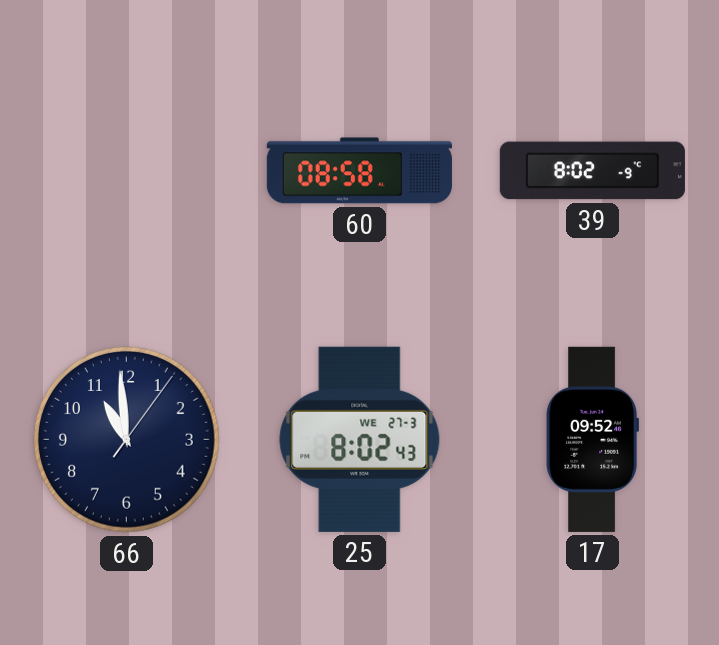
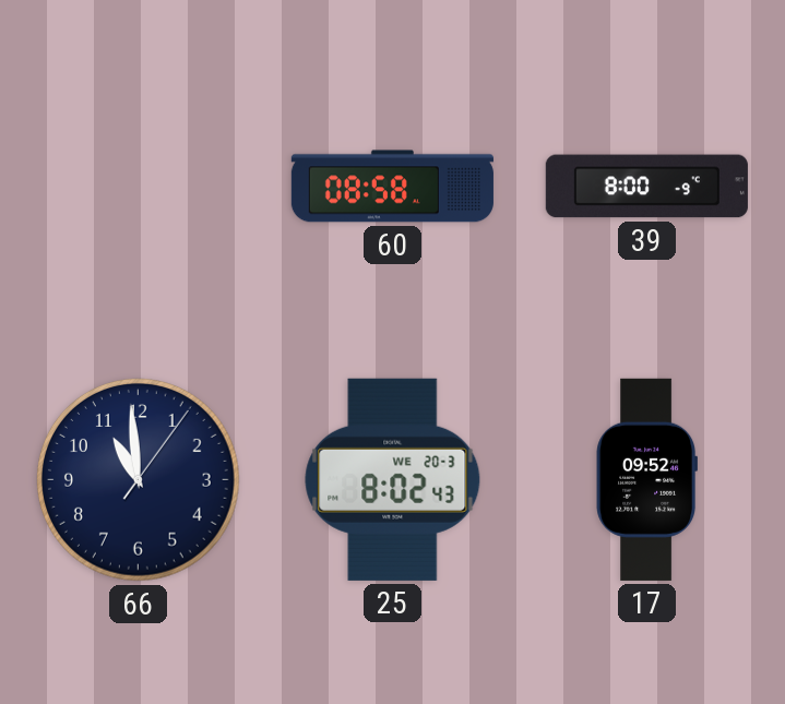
39: 8:02 -> 8:00
25 date: WE 27-3 -> WE 20-3
